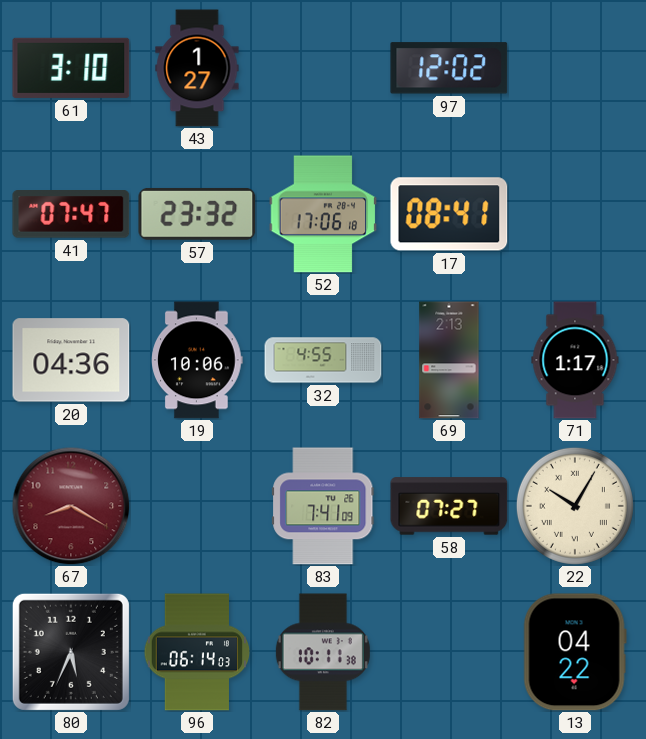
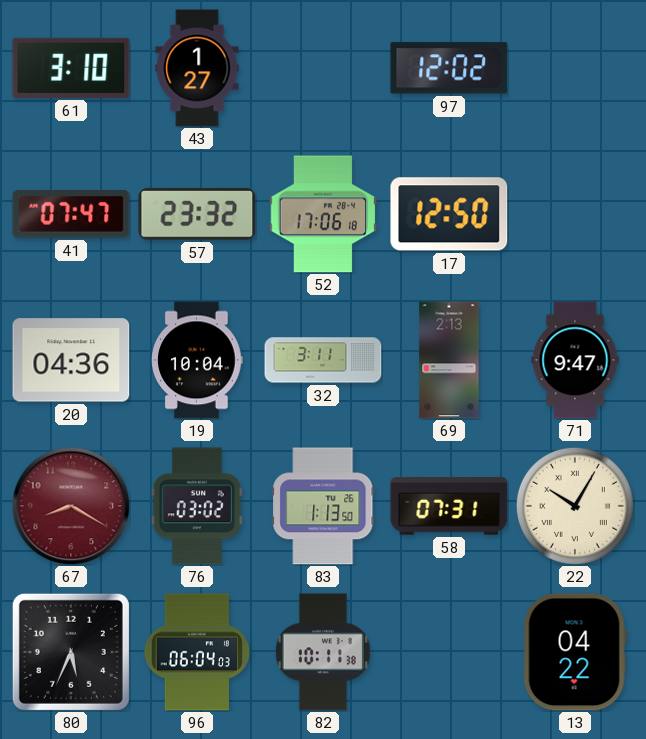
17: 08:41 -> 12:50
19: 10:06 -> 10:04
32: 4:55 -> 3:11
71: 1:17 -> 9:47
76: none -> 03:02
83: 7:41 -> 1:13
58: 07:27 -> 07:31
96: 06:14 -> 06:04
